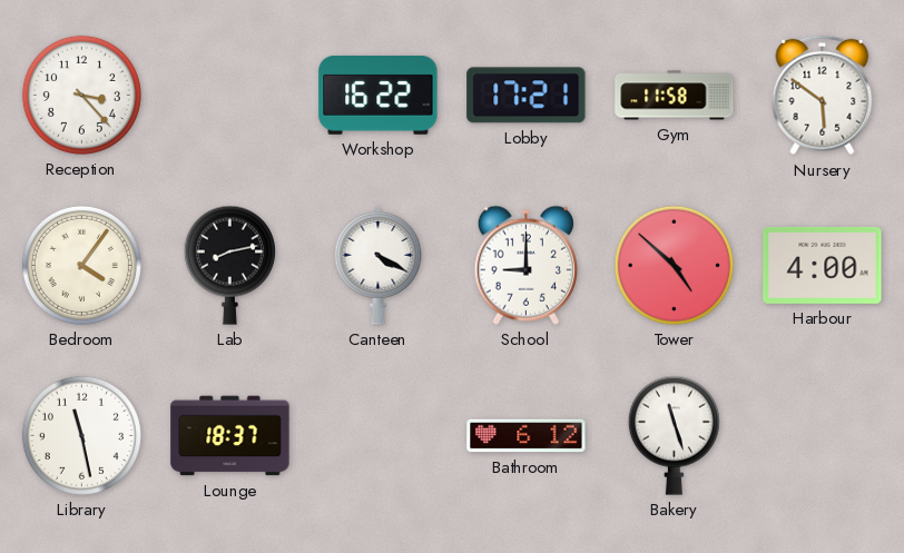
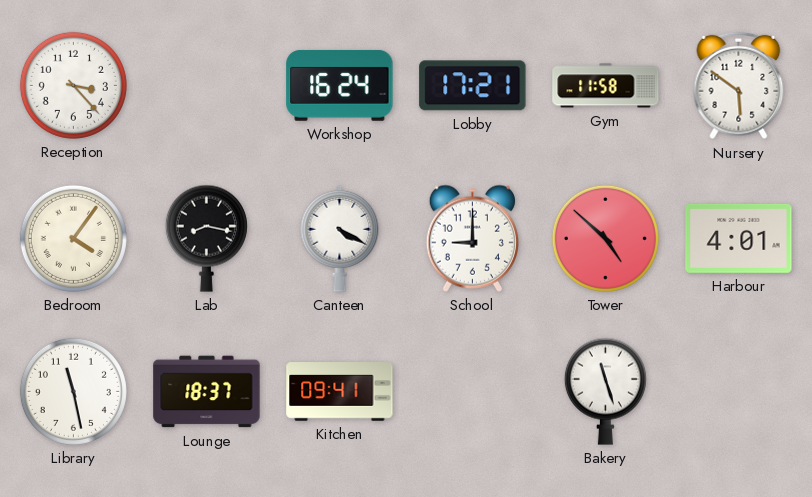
Workshop: 16:22 -> 16:24
Lab: 8:13 -> 8:17
Harbour: 4:00 -> 4:01
Kitchen: none -> 09:41
Bathroom: 6:12 -> none
